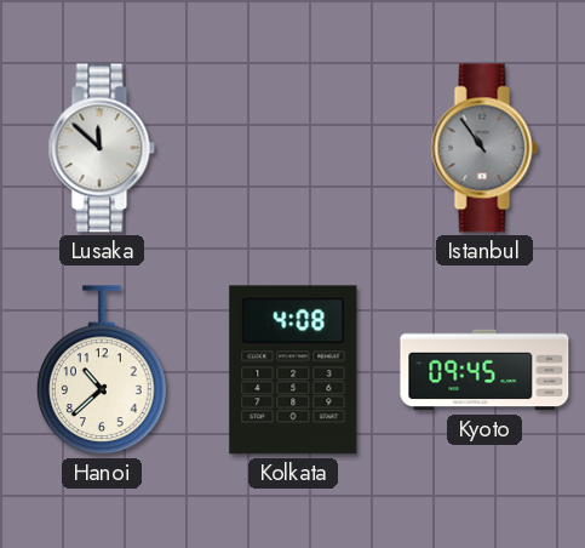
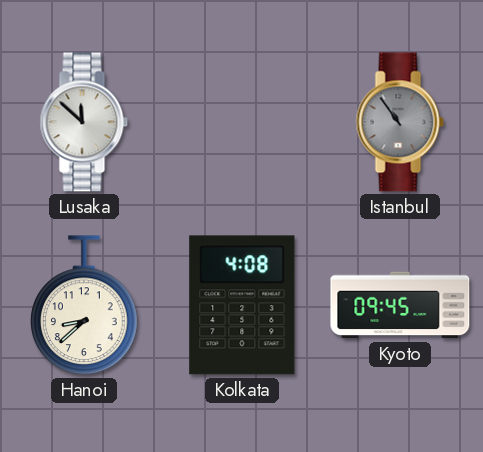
Hanoi: 10:38 -> 8:38
